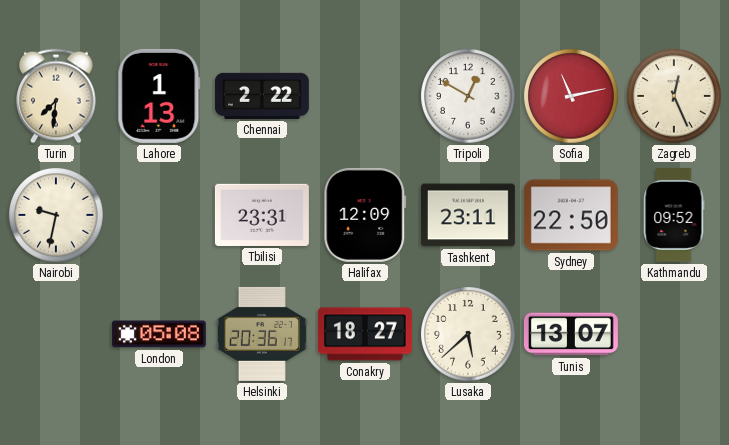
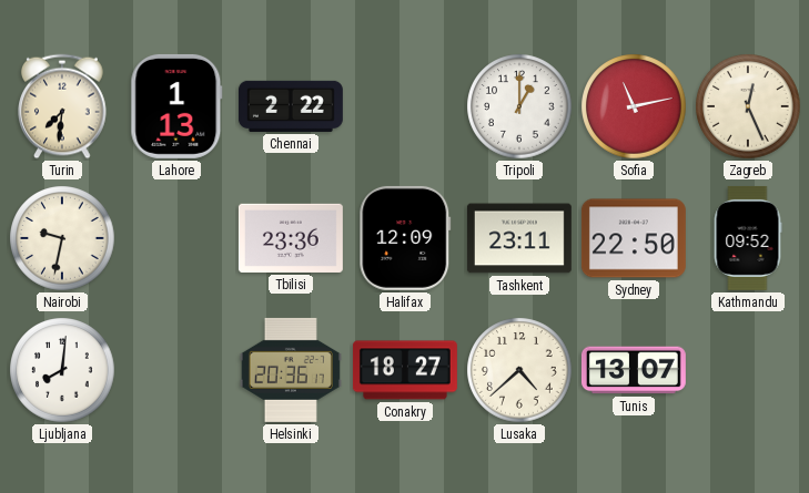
Tripoli: 12:50 -> 1:00
Tbilisi: 23:31 -> 23:36
Ljubljana: none -> 8:01
London: 05:08 -> none
Lusaka: 5:38 -> 4:38
